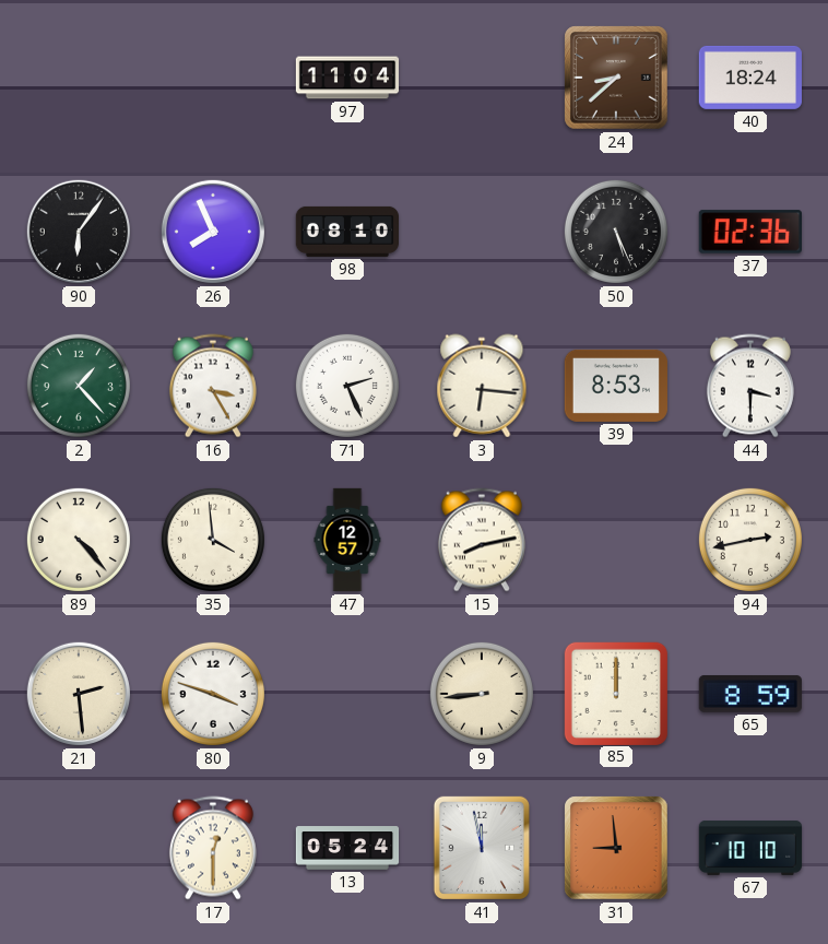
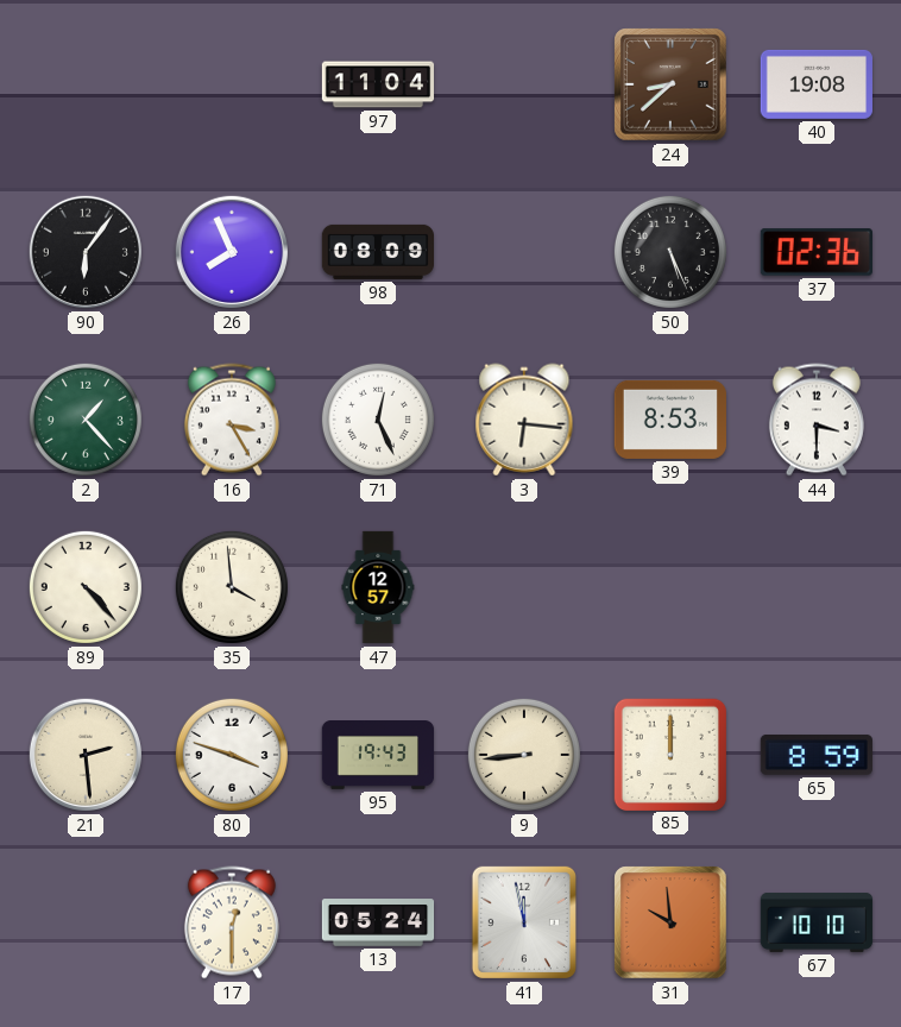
40: 18:24 -> 19:08
98: 08:10 -> 08:09
71: 2:26 -> 12:26
15: 8:13 -> none
94: 2:43 -> none
95: none -> 19:43
31: 8:59 -> 9:59
